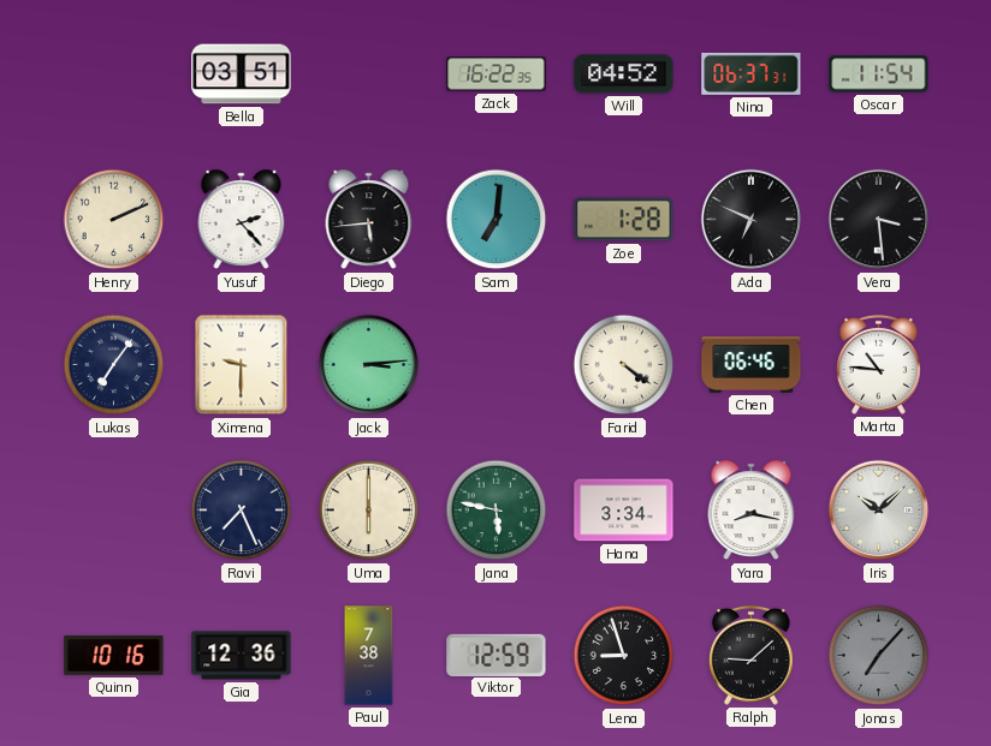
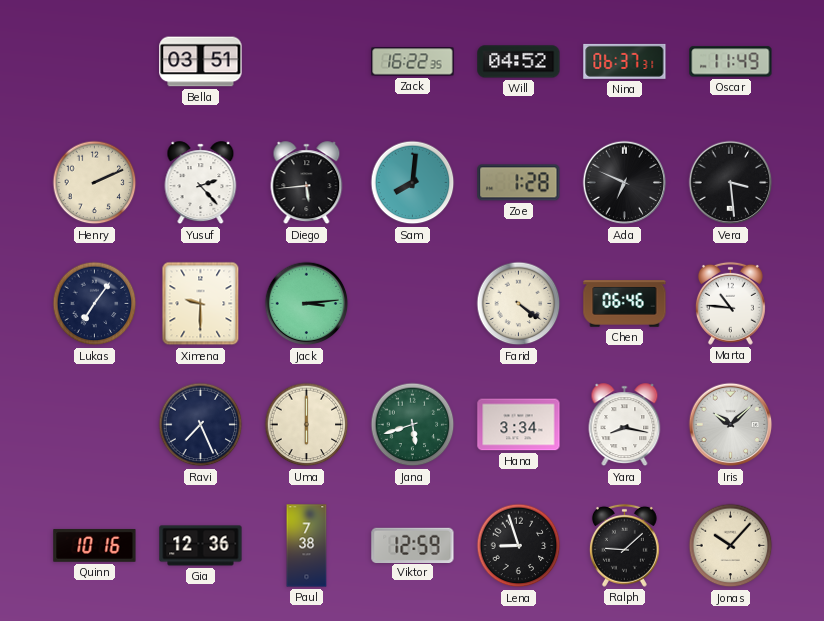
Oscar: 11:54 -> 11:49
Sam: 7:01 -> 8:01
Jana: 5:47 -> 5:42
Jonas: 7:07 -> 10:07
Jonas dial: grey -> cream
